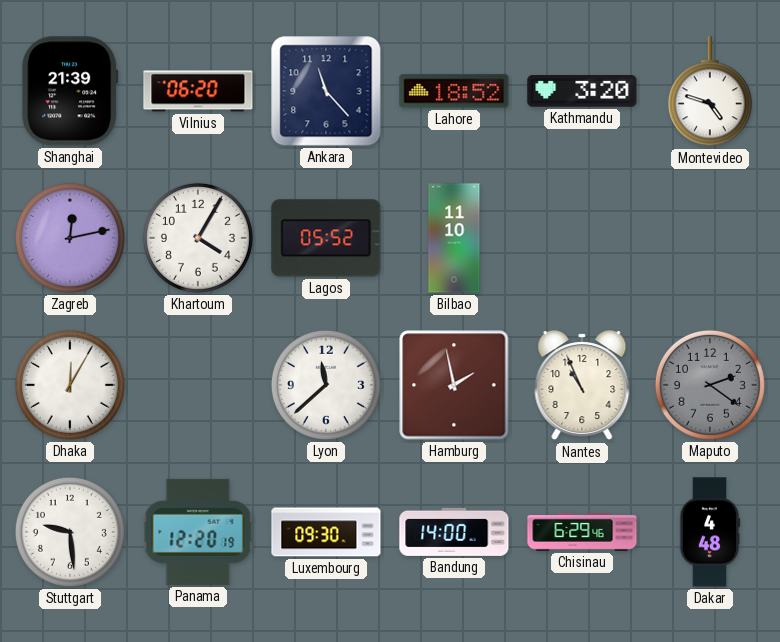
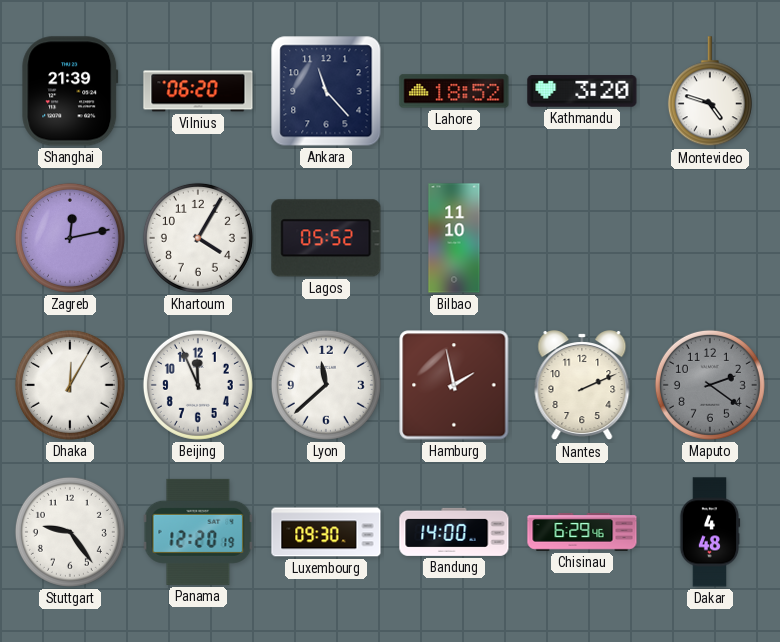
Beijing: none -> 11:56
Nantes: 10:56 -> 2:11
Stuttgart: 9:29 -> 9:24
